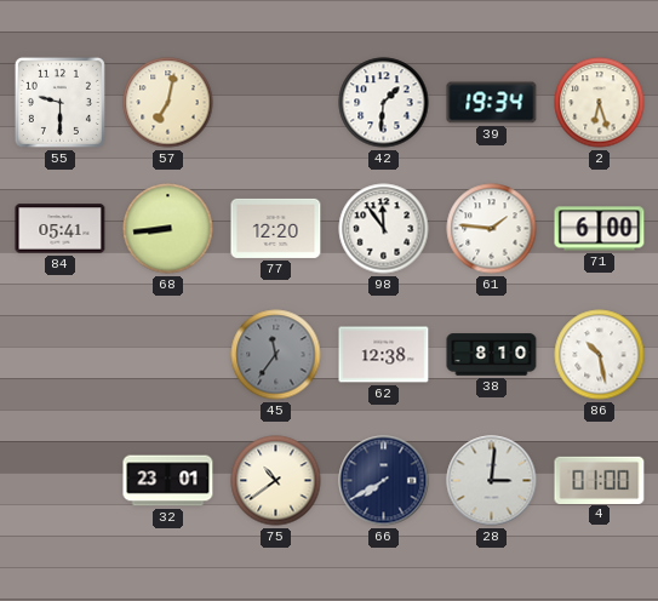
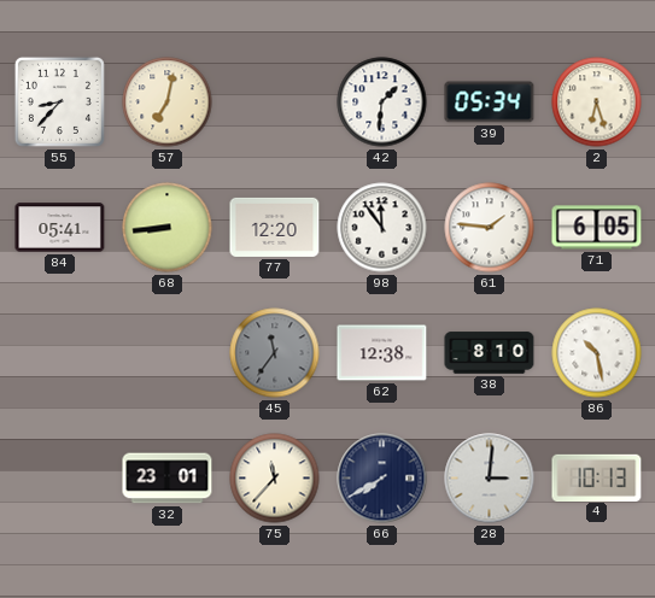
55: 9:30 -> 8:37
39: 19:34 -> 05:34
71: 6:00 -> 6:05
75: 10:39 -> 11:37
4: 01:00 -> 10:13
